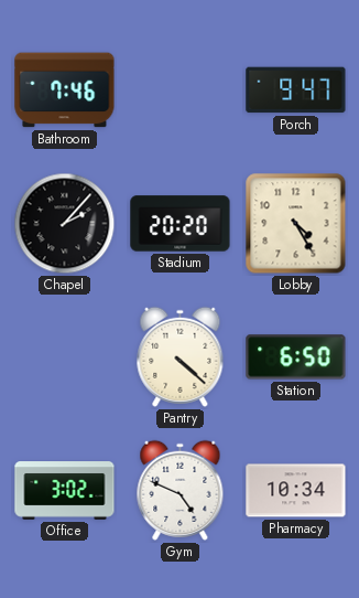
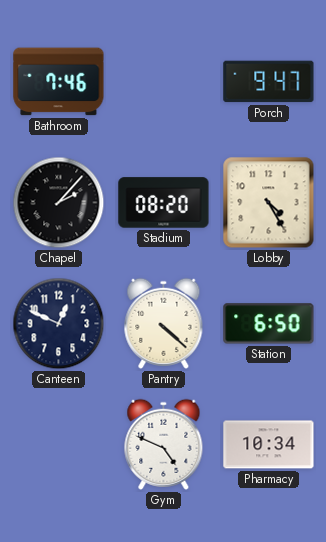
Stadium: 20:20 -> 08:20
Canteen: none -> 12:49
Office: 3:02 -> none
